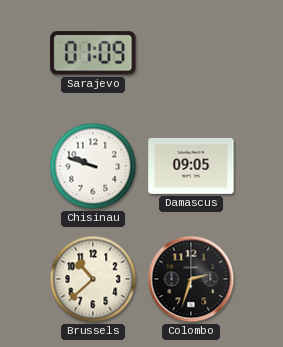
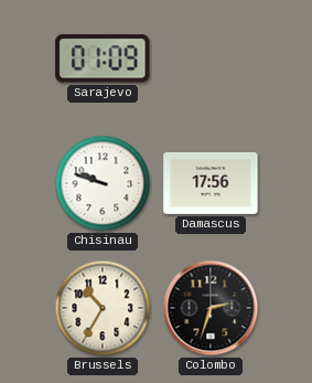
Damascus: 09:05 -> 17:56
Brussels: 10:38 -> 10:35
